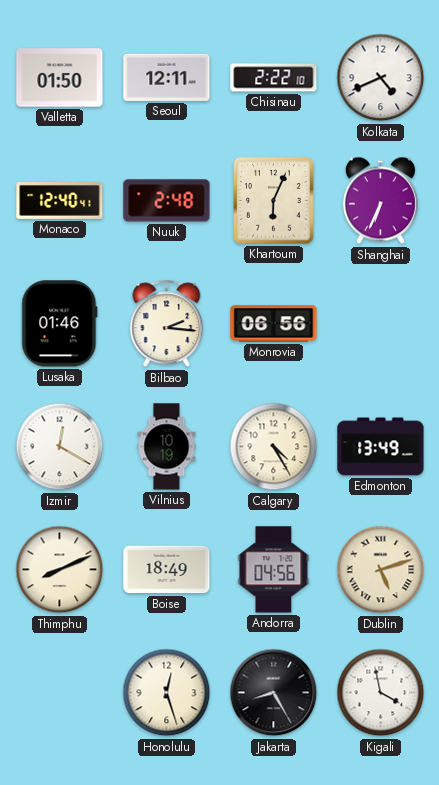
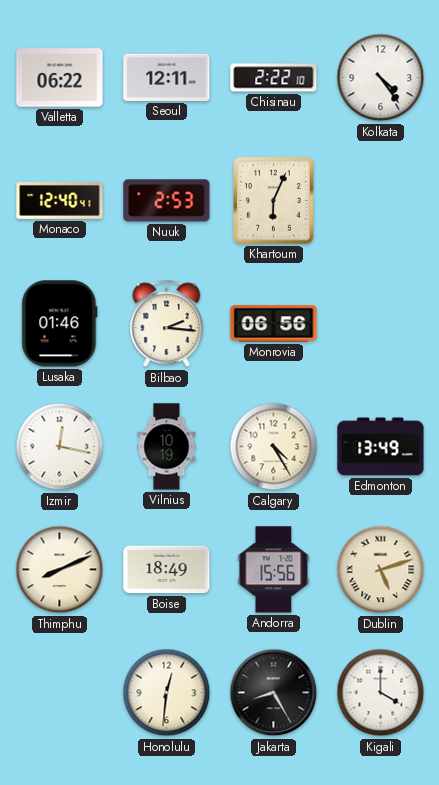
Valletta: 01:50 -> 06:22
Kolkata: 4:41 -> 4:24
Nuuk: 2:48 -> 2:53
Shanghai: 6:34 -> none
Izmir: 12:20 -> 12:17
Andorra: 04:56 -> 15:56
Honolulu: 12:27 -> 12:31
Kigali: 3:58 -> 4:00
